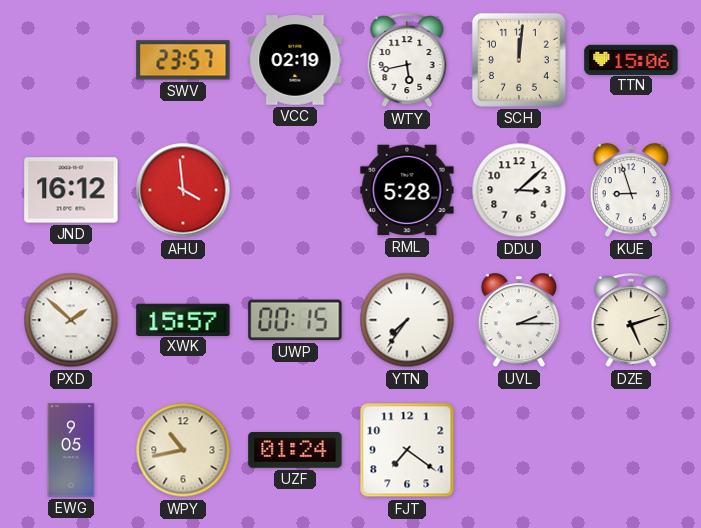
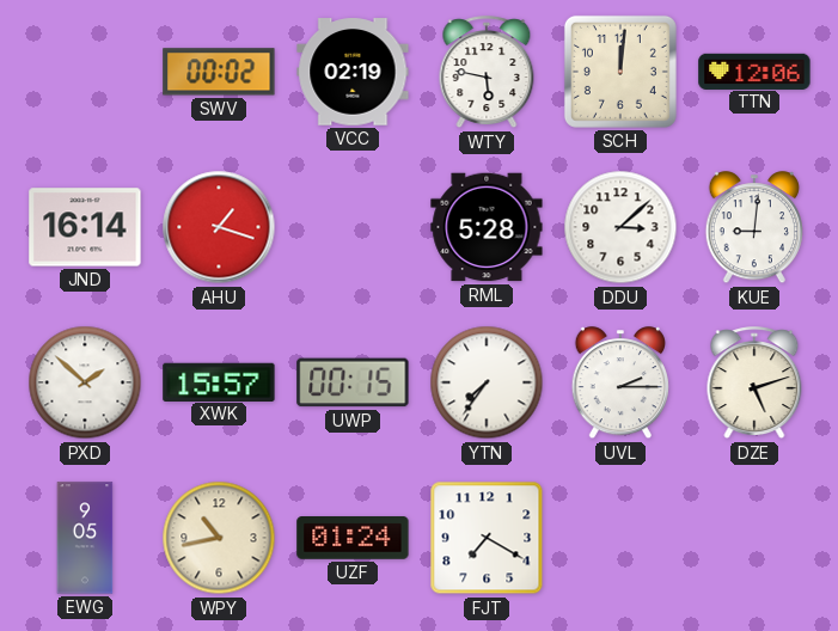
SWV: 23:57 -> 00:02
WTY: 5:43 -> 5:47
TTN: 15:06 -> 12:06
JND: 16:12 -> 16:14
AHU: 3:59 -> 1:18
KUE: 8:57 -> 9:01
FJT: 7:21 -> 7:20
